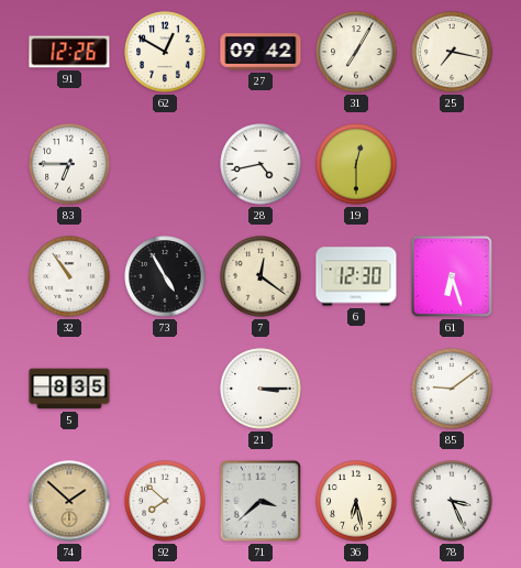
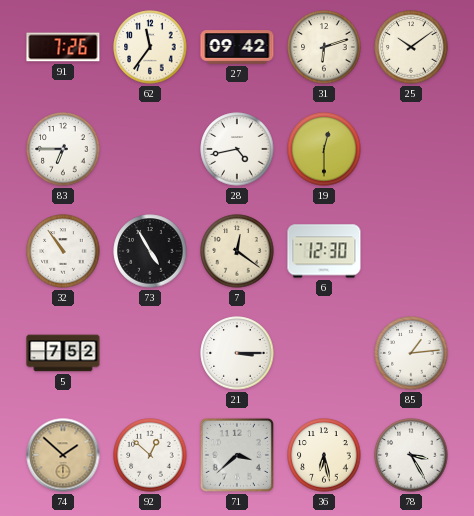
91: 12:26 -> 7:26
62: 12:50 -> 11:36
31: 7:05 -> 6:12
25: 7:17 -> 10:09
61: 6:27 -> none
5: 8:35 -> 7:52
85: 9:09 -> 1:14
92: 7:52 -> 12:52
78: 3:26 -> 3:25
